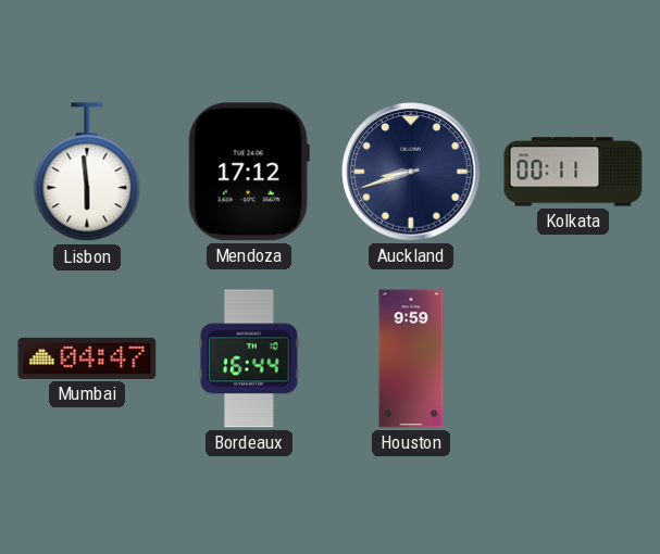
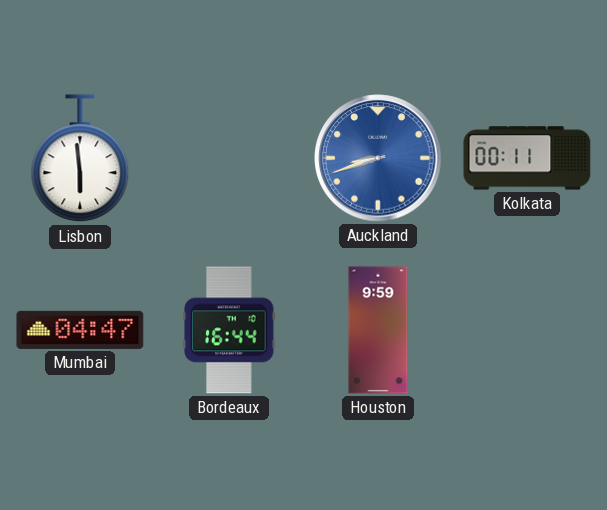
Mendoza: 17:12 -> none
Auckland dial: navy -> blue
